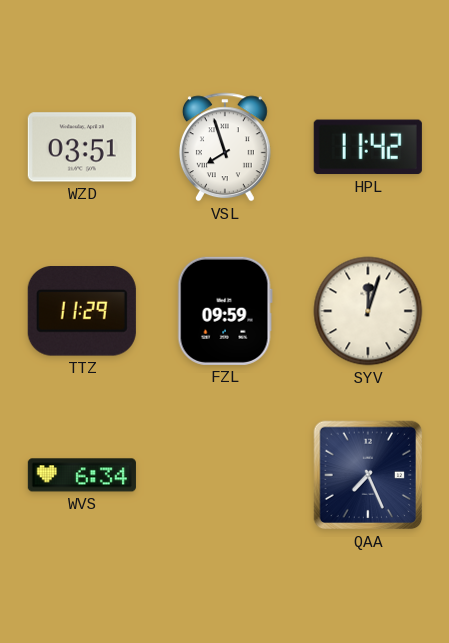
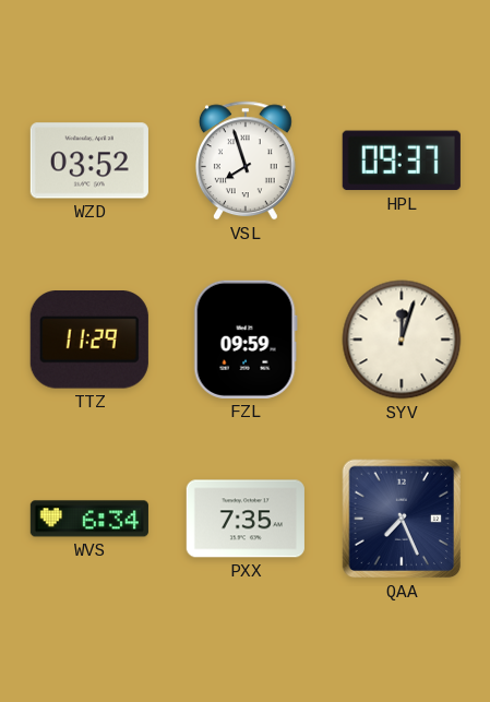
WZD: 03:51 -> 03:52
HPL: 11:42 -> 09:37
PXX: none -> 7:35
